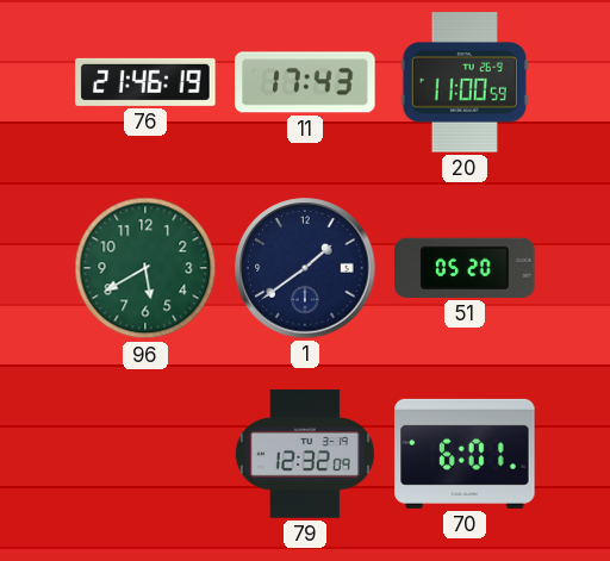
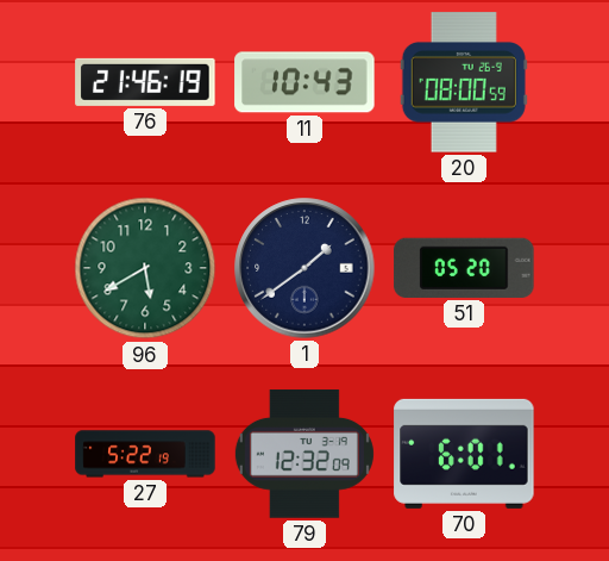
11: 17:43 -> 10:43
20: 11:00 -> 08:00
27: none -> 5:22
